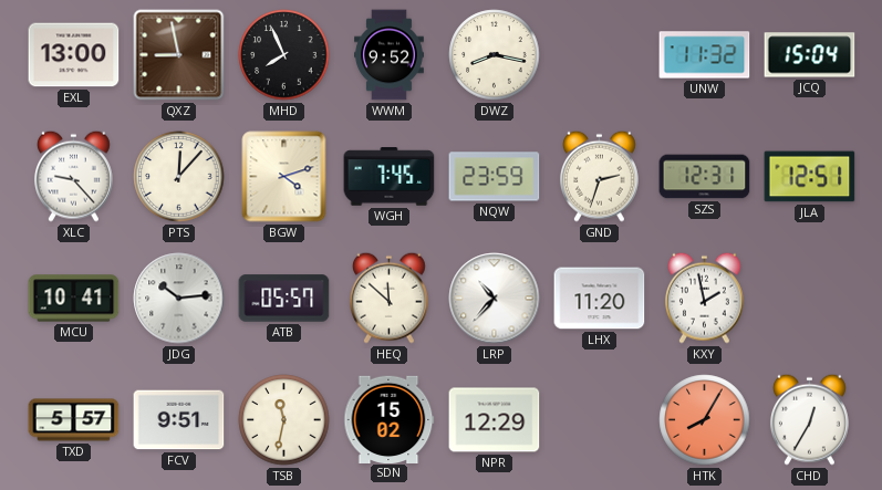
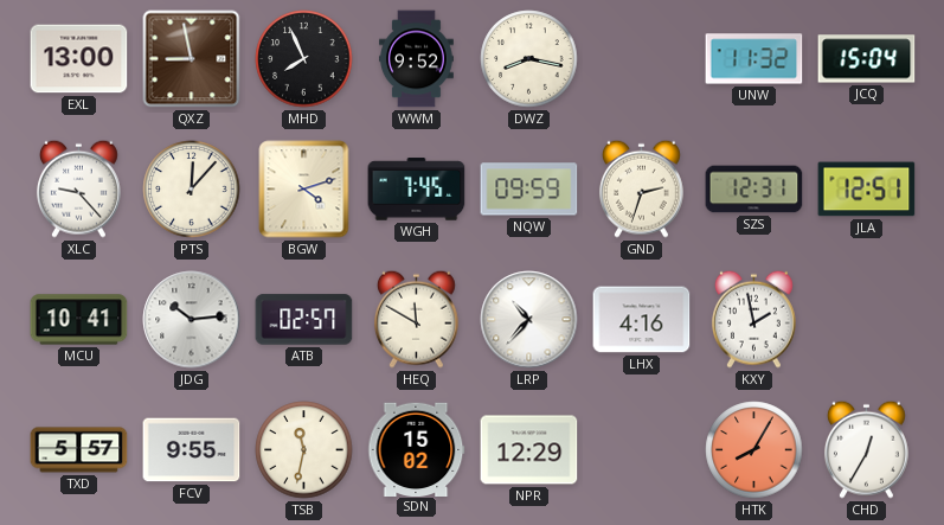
NQW: 23:59 -> 09:59
ATB: 05:57 -> 02:57
HEQ: 11:52 -> 11:50
LHX: 11:20 -> 4:16
FCV: 9:51 -> 9:55
